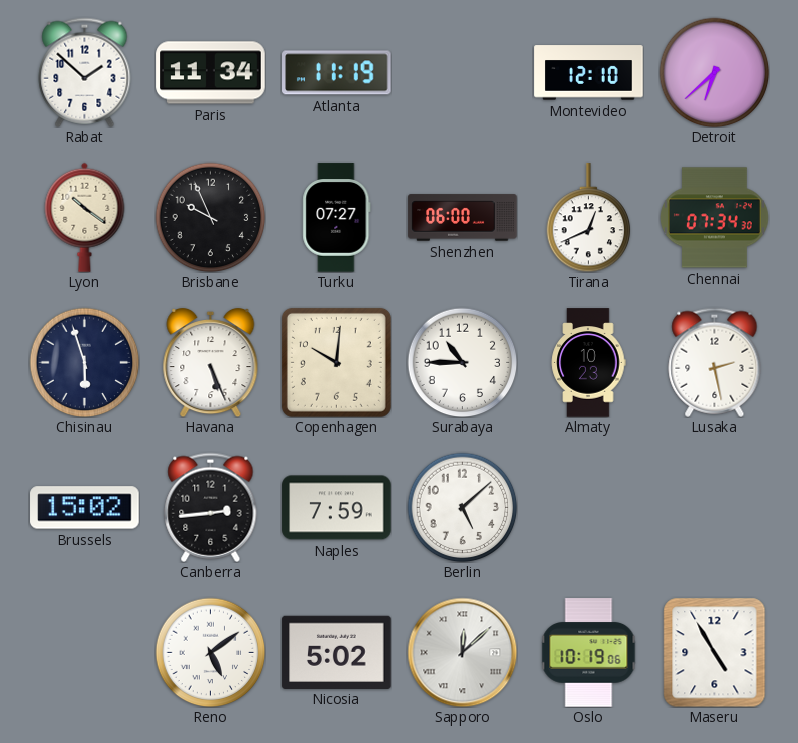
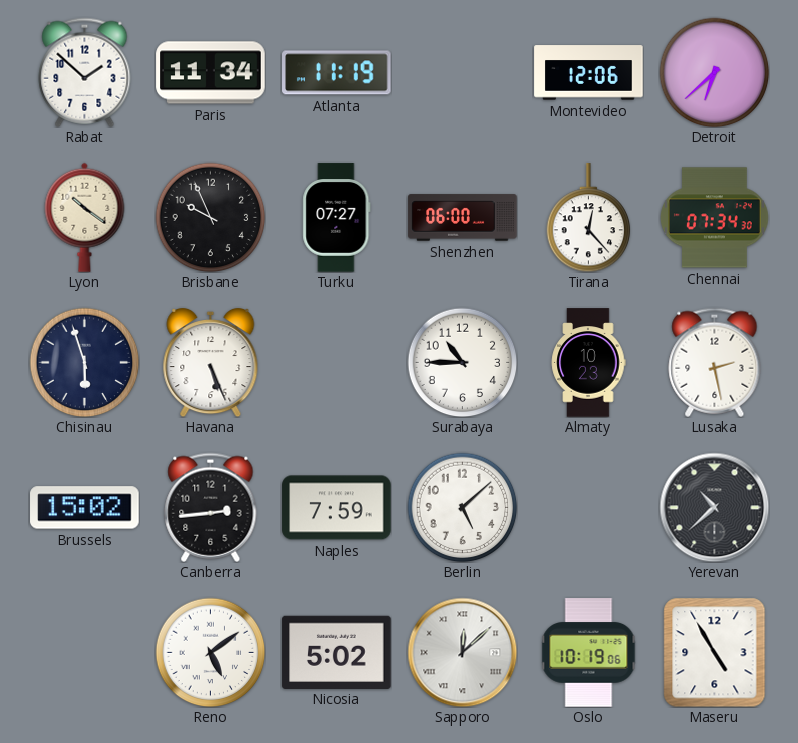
Montevideo: 12:10 -> 12:06
Tirana: 12:41 -> 12:23
Copenhagen: 10:01 -> none
Yerevan: none -> 10:38
